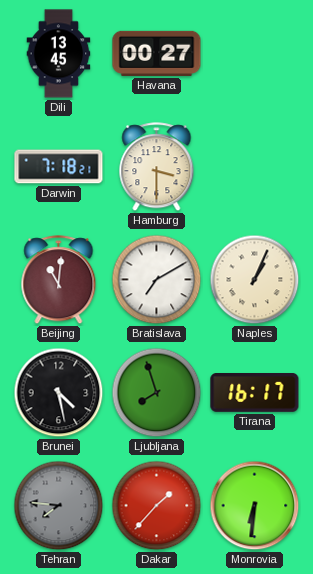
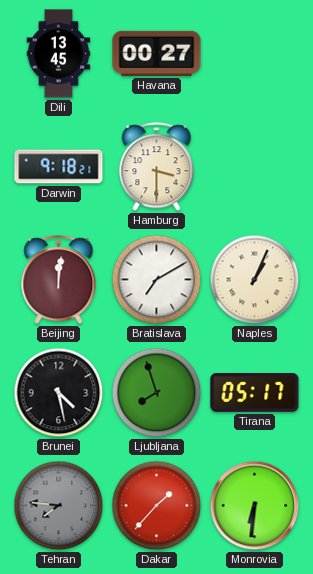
Darwin: 7:18 -> 9:18
Beijing: 11:01 -> 12:01
Tirana: 16:17 -> 05:17
